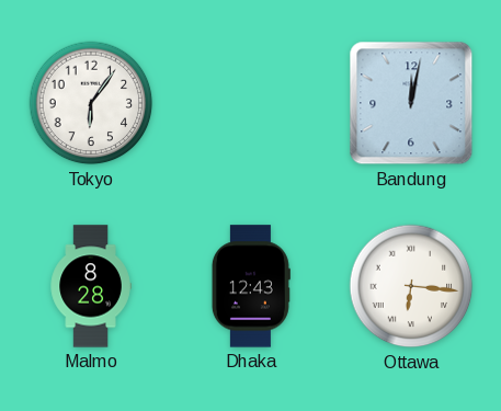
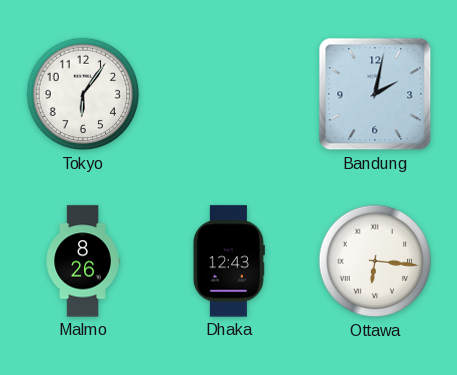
Bandung: 12:02 -> 2:02
Malmo: 8:28 -> 8:26
